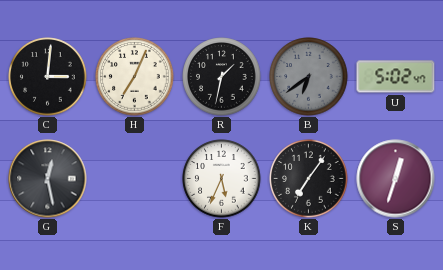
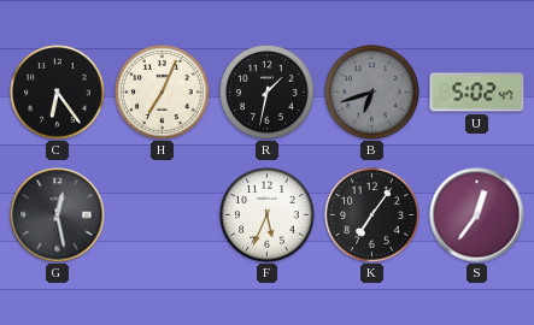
C: 3:01 -> 6:24
B: 6:39 -> 6:42
S: 12:33 -> 12:36
